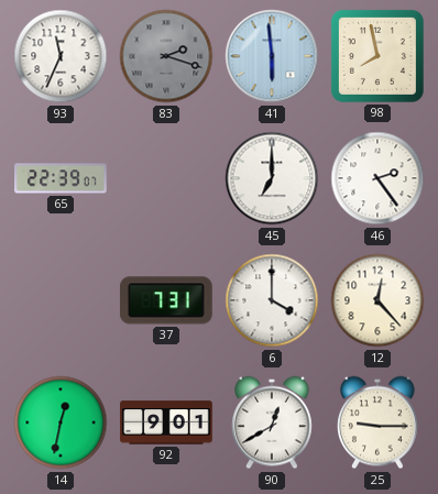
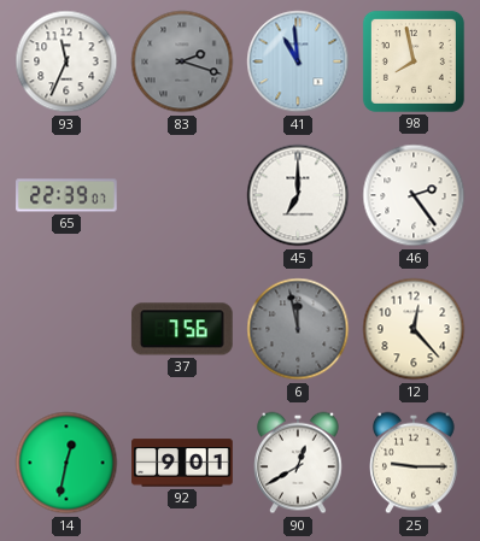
41: 5:59 -> 10:59
37: 7:31 -> 7:56
6: 4:00 -> 11:58
6 dial: white -> grey
